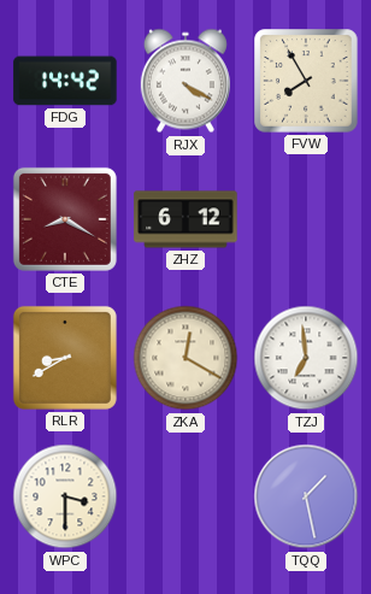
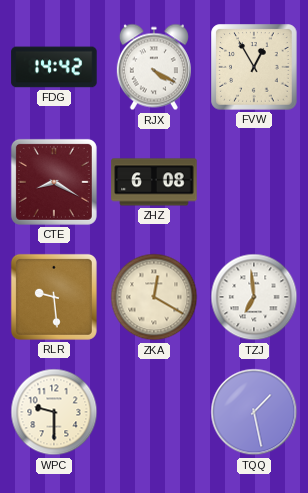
FVW: 7:55 -> 12:55
ZHZ: 6:12 -> 6:08
RLR: 8:40 -> 9:29
WPC: 3:30 -> 9:30
